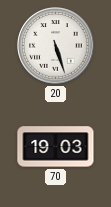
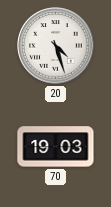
20: 5:27 -> 4:27
